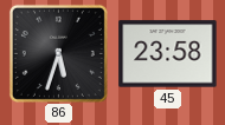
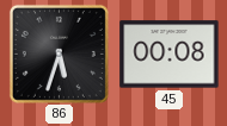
45: 23:58 -> 00:08
